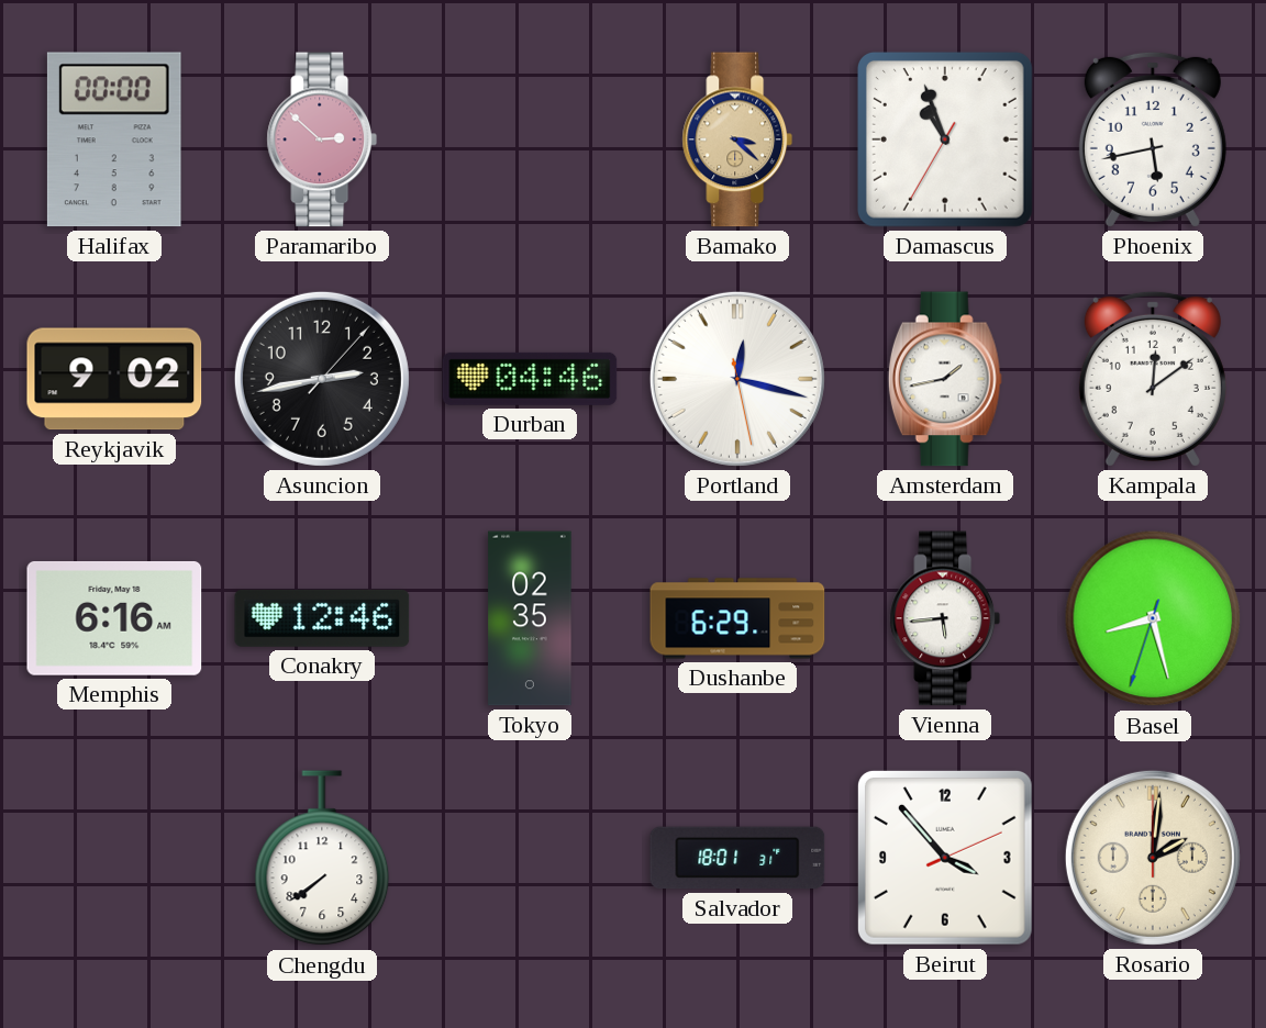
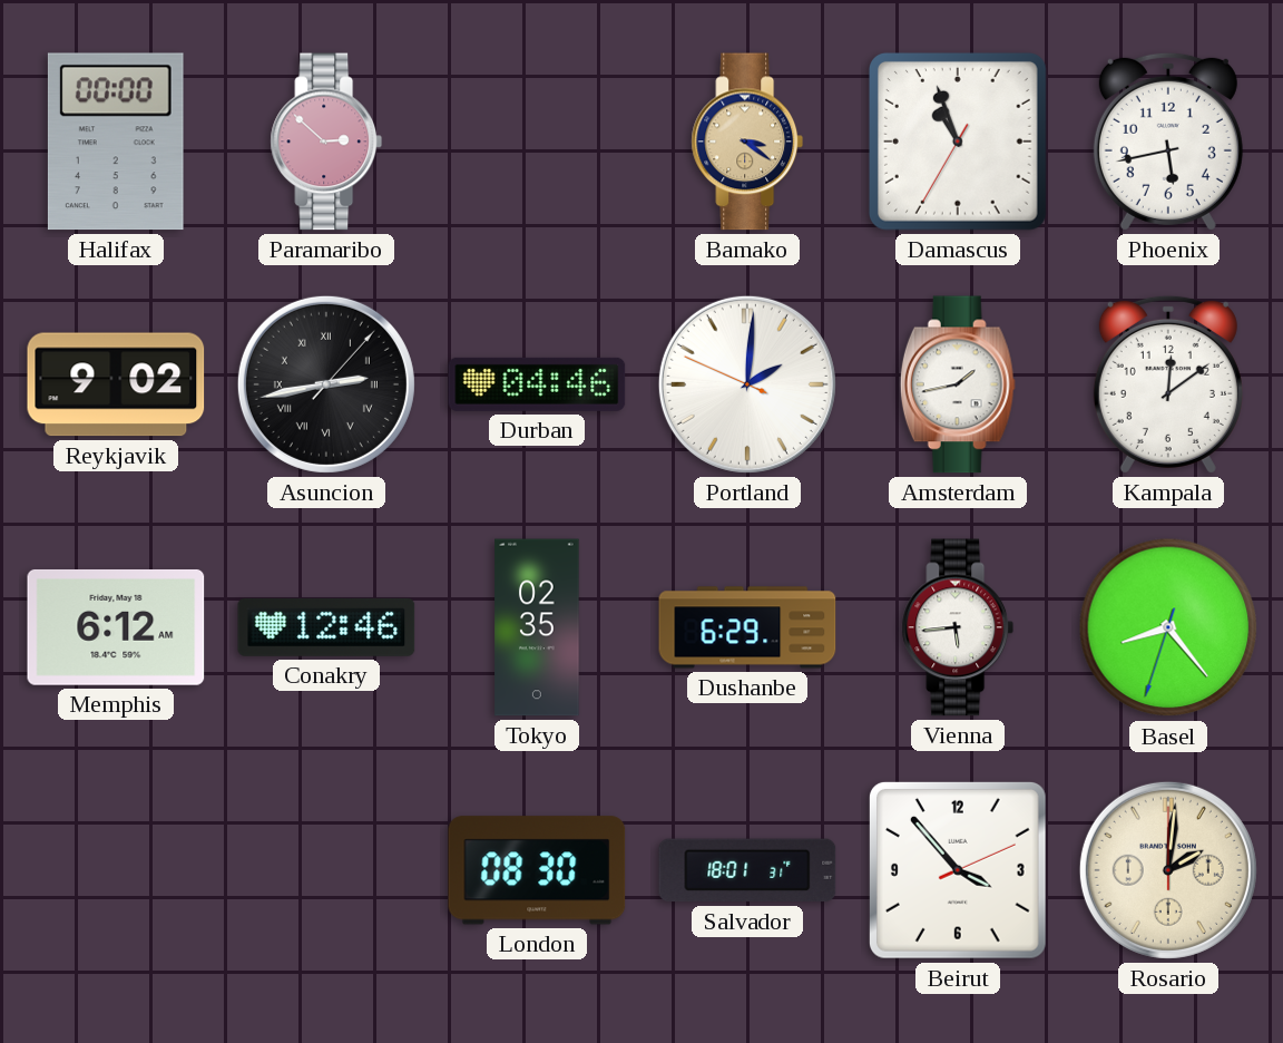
Bamako: 3:22 -> 3:21
Asuncion numerals: Arabic -> Roman
Portland: 12:17 -> 2:00
Memphis: 6:16 -> 6:12
Basel: 8:27 -> 8:23
Chengdu: 7:39 -> none
London: none -> 08:30
